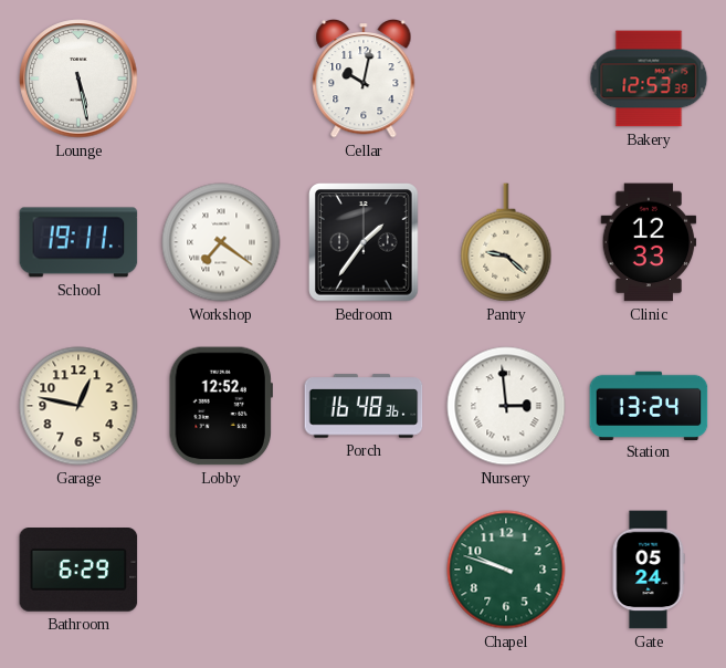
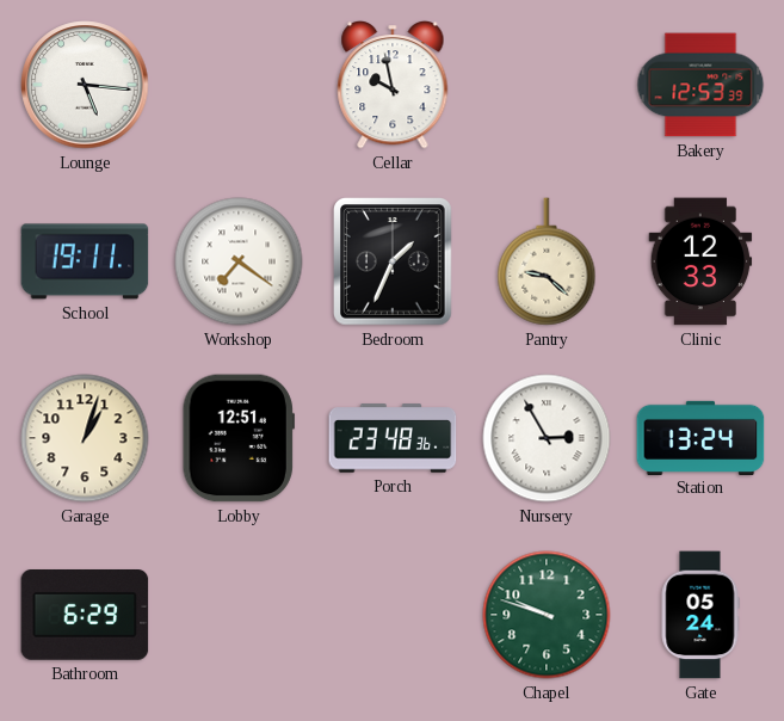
Lounge: 5:28 -> 5:16
Cellar: 10:02 -> 9:58
Bedroom: 1:36 -> 1:34
Garage: 12:47 -> 1:03
Lobby: 12:52 -> 12:51
Porch: 16:48 -> 23:48
Nursery: 2:59 -> 2:55
